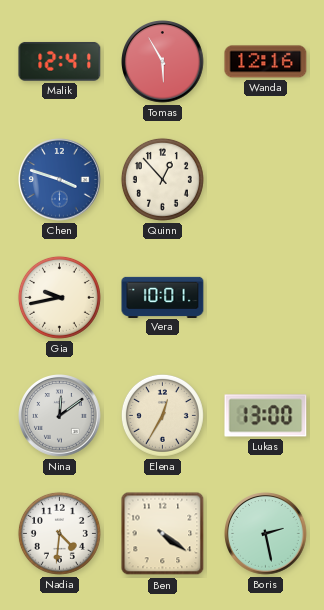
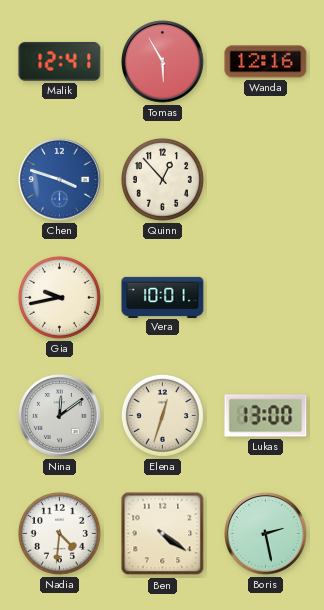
Elena: 12:35 -> 12:33
